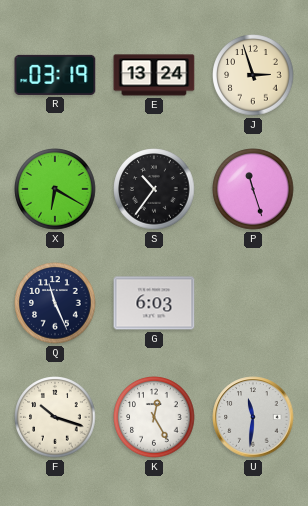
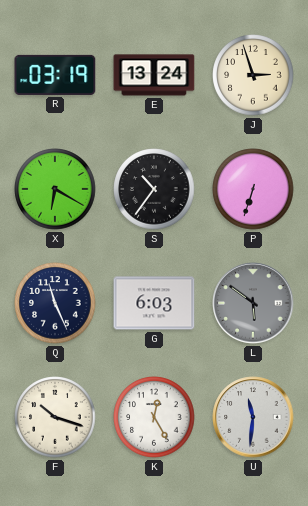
P: 11:27 -> 6:33
L: none -> 5:51
